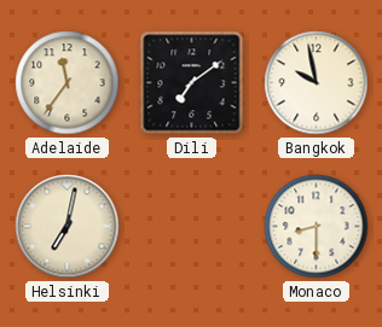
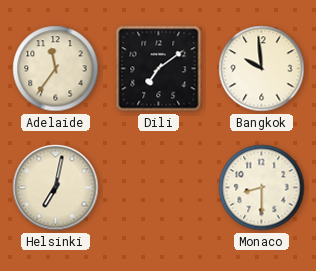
Bangkok: 9:58 -> 9:59
